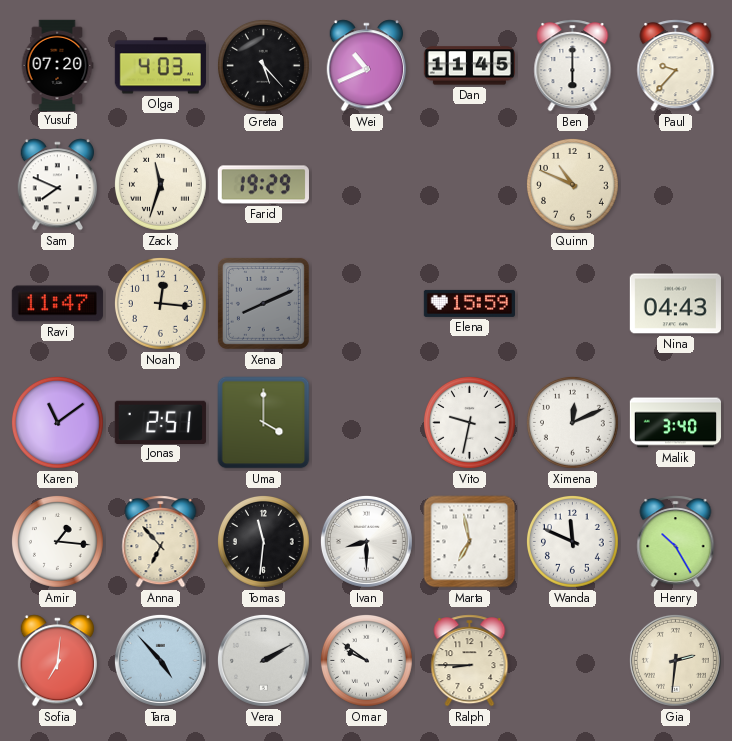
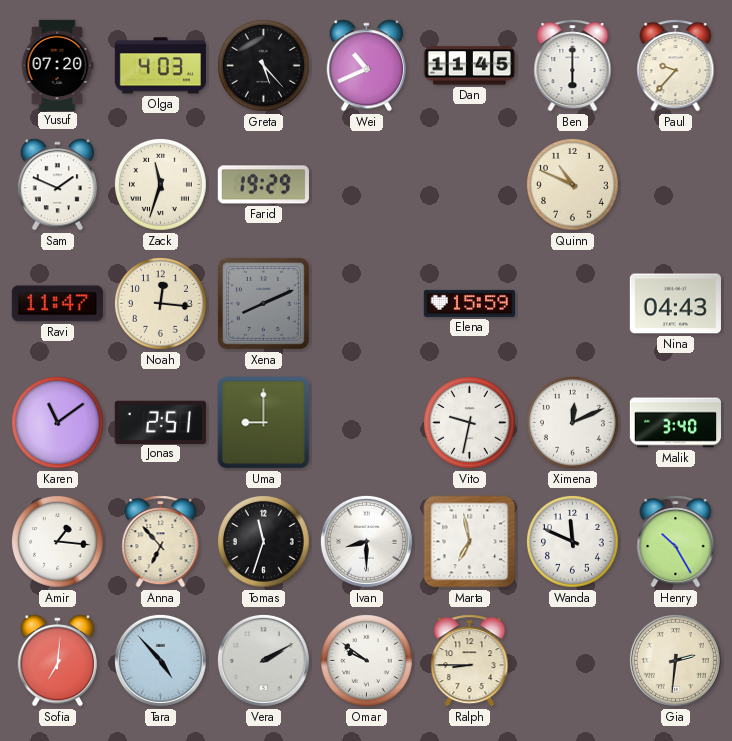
Sam: 7:49 -> 1:49
Uma: 4:00 -> 9:00
Tomas: 11:31 -> 11:33
